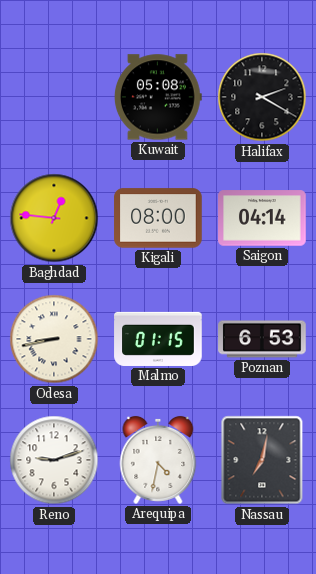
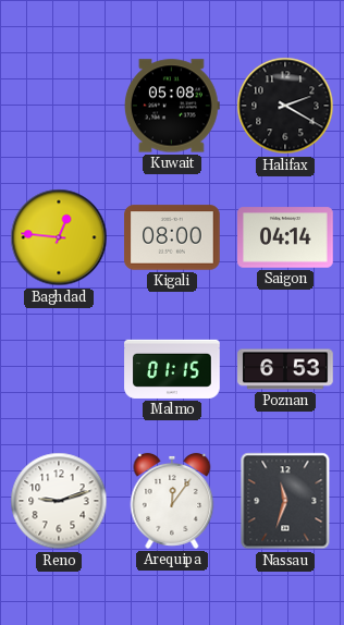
Odesa: 8:43 -> none
Arequipa: 4:32 -> 12:06
Nassau: 7:02 -> 11:33
